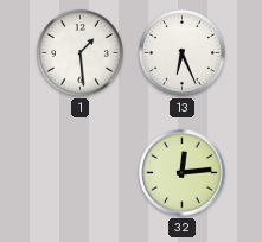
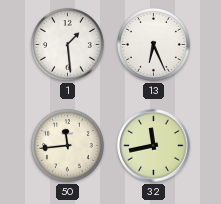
50: none -> 11:44
32: 12:14 -> 11:43
